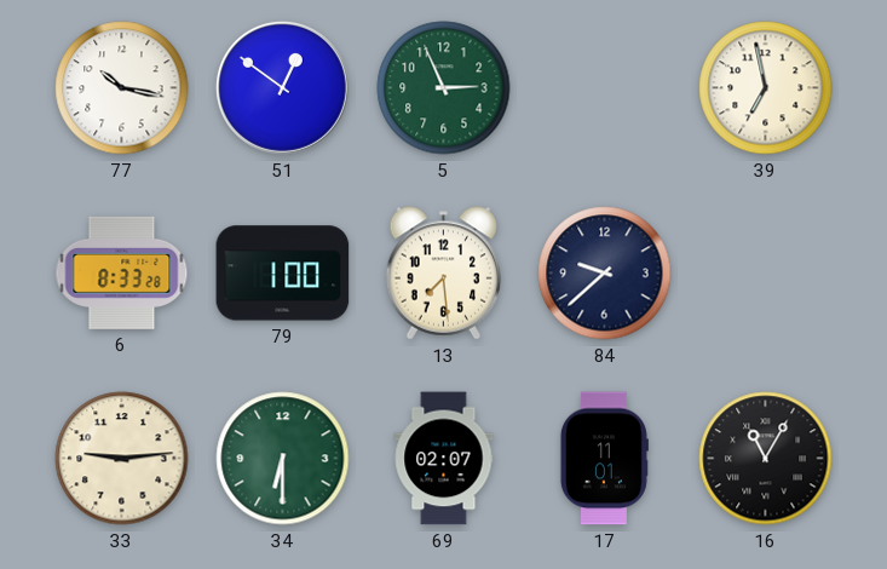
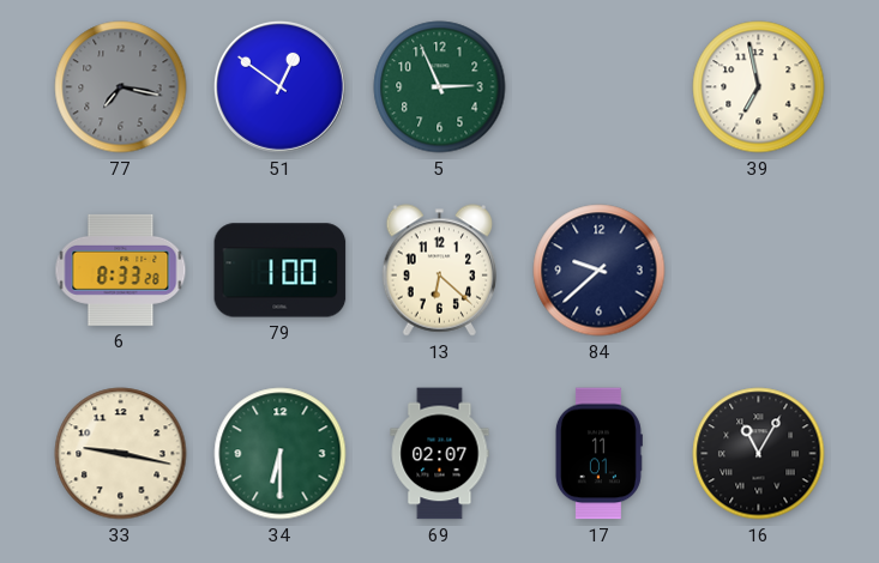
77: 10:17 -> 7:17
77 dial: white -> grey
13: 7:29 -> 6:22
33: 9:14 -> 9:17
